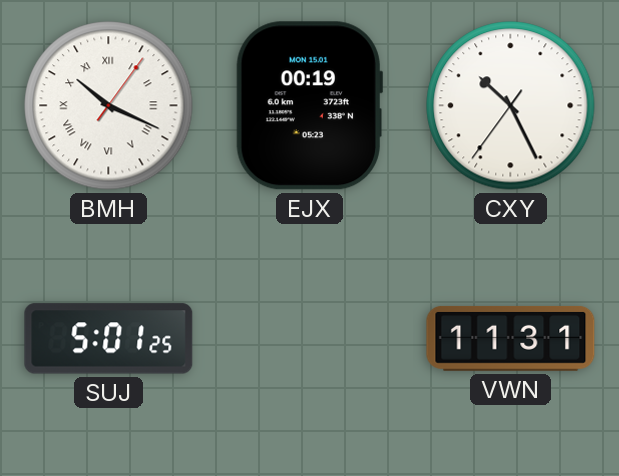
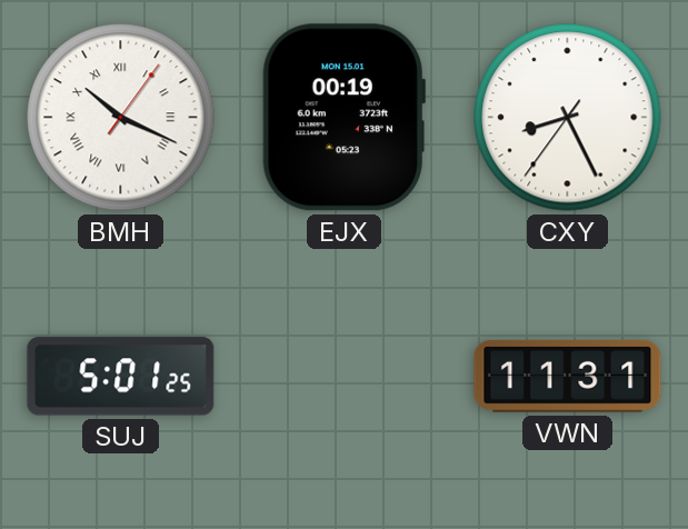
CXY: 10:25 -> 8:25
